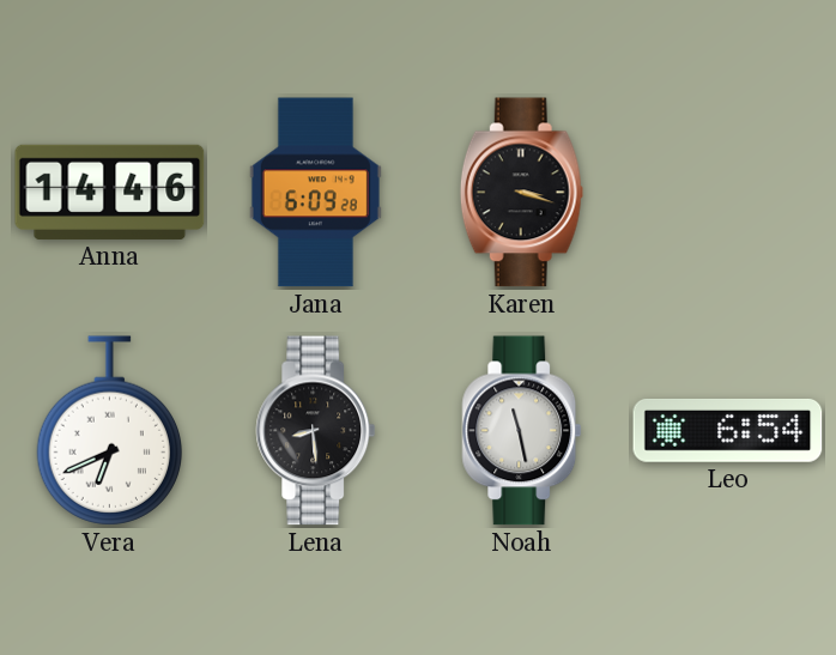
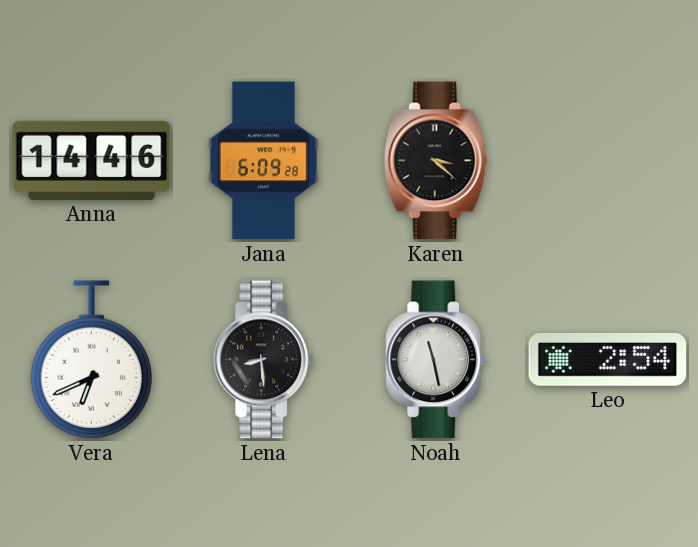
Karen: 3:18 -> 3:22
Leo: 6:54 -> 2:54
